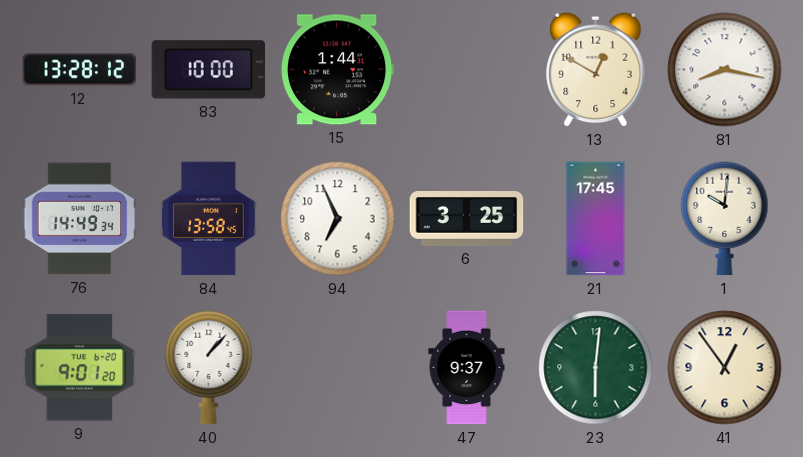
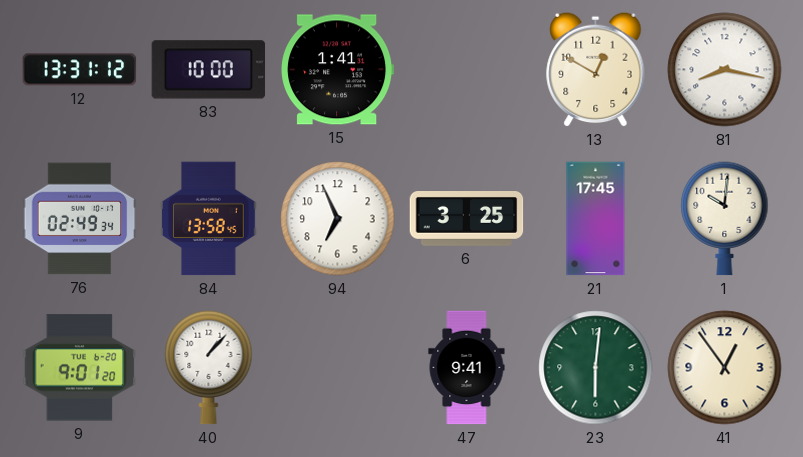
12: 13:28 -> 13:31
15: 1:44 -> 1:41
76: 14:49 -> 02:49
47: 9:37 -> 9:41
